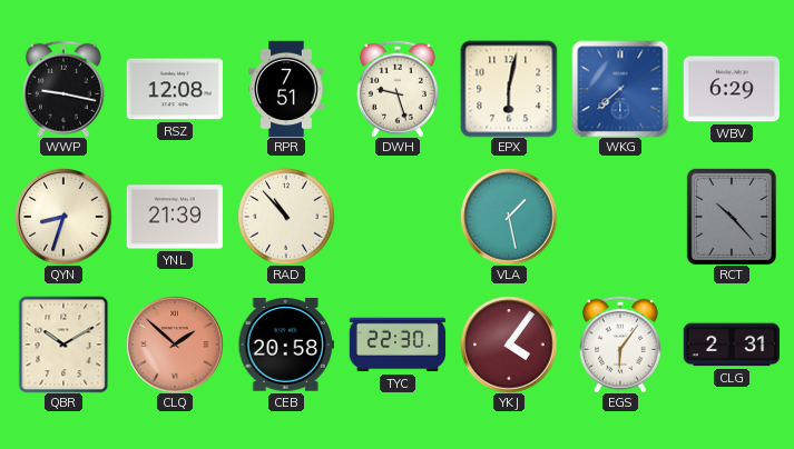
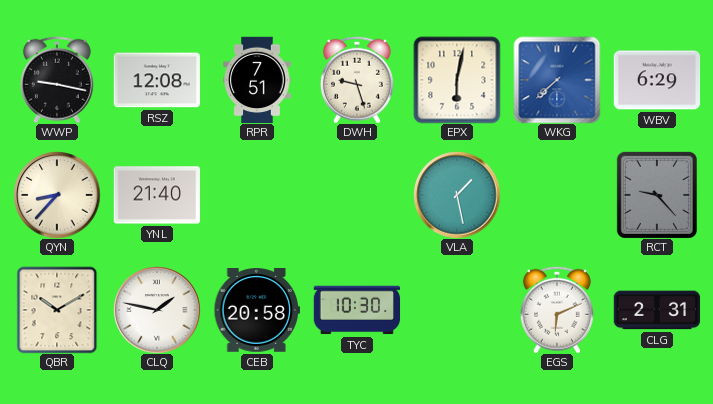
QYN: 8:33 -> 8:37
YNL: 21:39 -> 21:40
RAD: 10:53 -> none
RCT: 10:23 -> 9:23
CLQ: 1:52 -> 1:47
CLQ dial: salmon -> white
TYC: 22:30 -> 10:30
YKJ: 4:06 -> none
EGS: 6:06 -> 6:11
